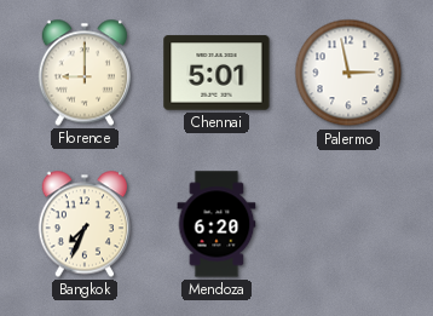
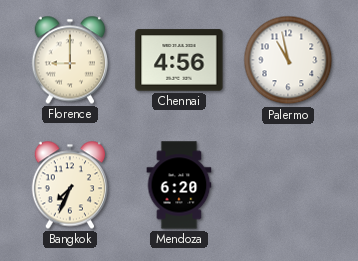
Chennai: 5:01 -> 4:56
Palermo: 2:58 -> 10:58
